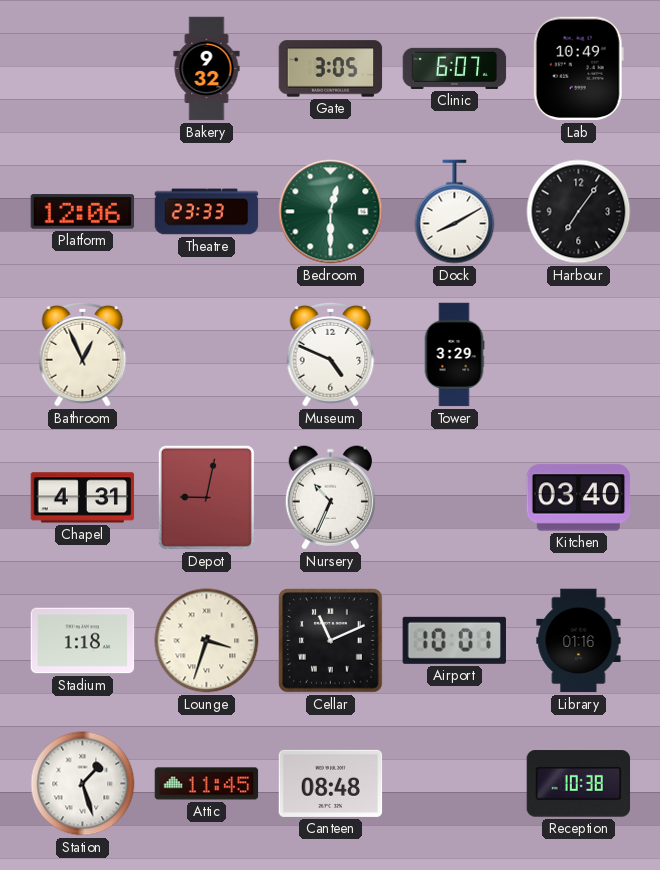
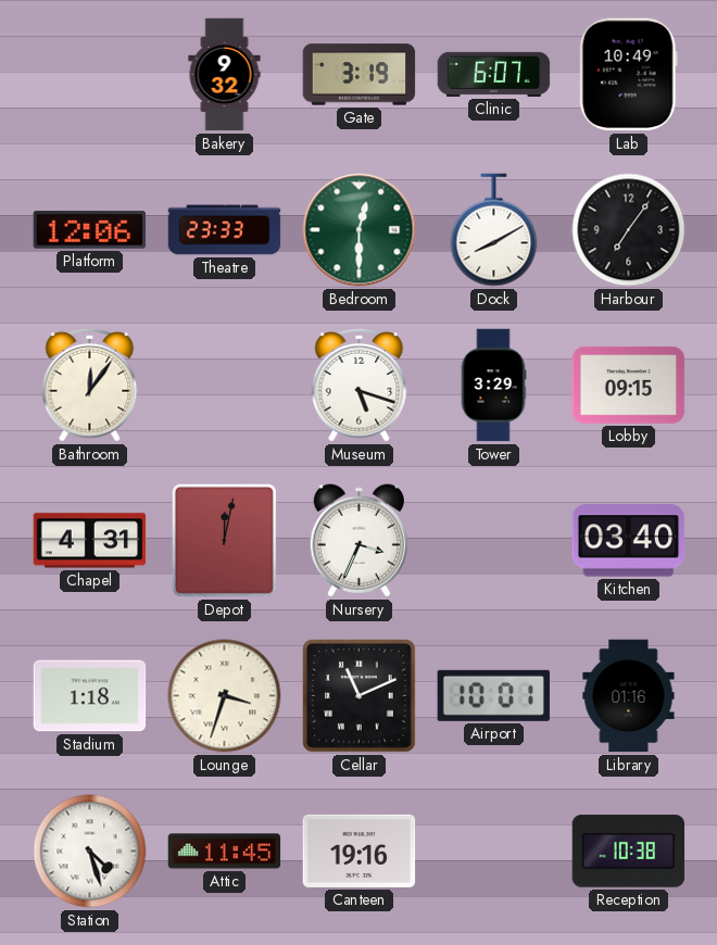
Gate: 3:05 -> 3:19
Bathroom: 12:56 -> 12:06
Museum: 4:49 -> 5:18
Lobby: none -> 09:15
Depot: 9:02 -> 12:02
Nursery: 10:34 -> 3:34
Station: 1:27 -> 4:27
Canteen: 08:48 -> 19:16
